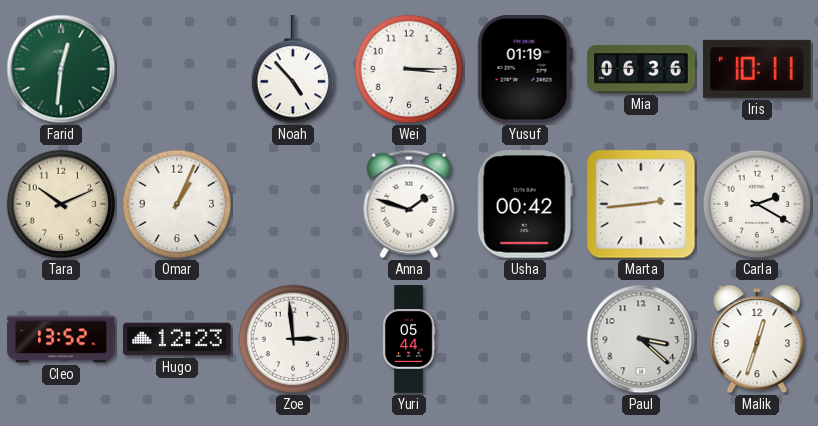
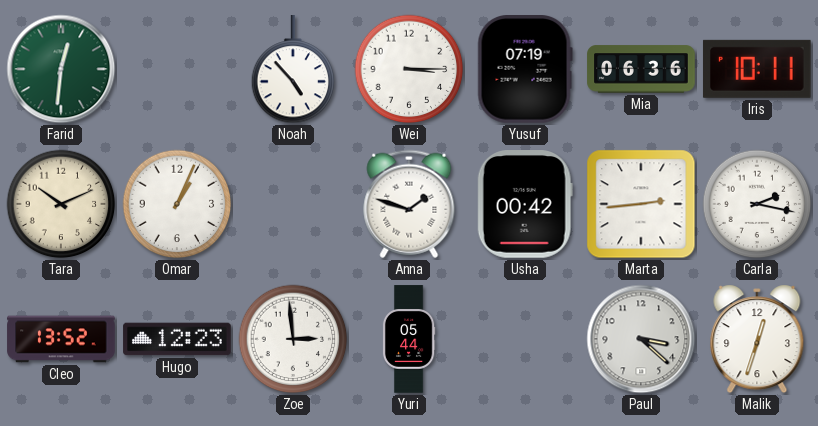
Yusuf: 01:19 -> 07:19
Carla: 2:20 -> 2:17
